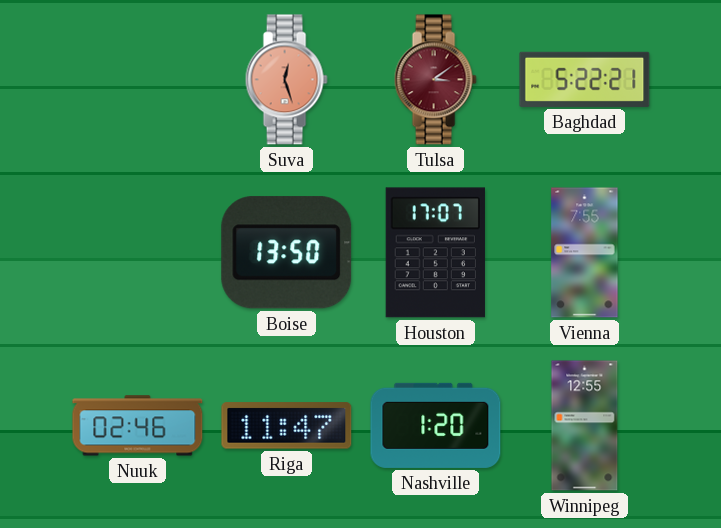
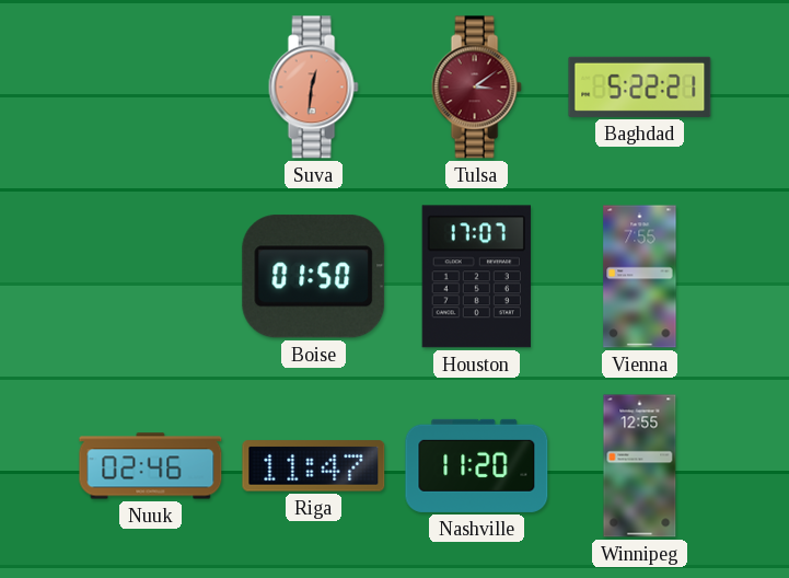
Suva: 12:27 -> 12:31
Boise: 13:50 -> 01:50
Nashville: 1:20 -> 11:20
